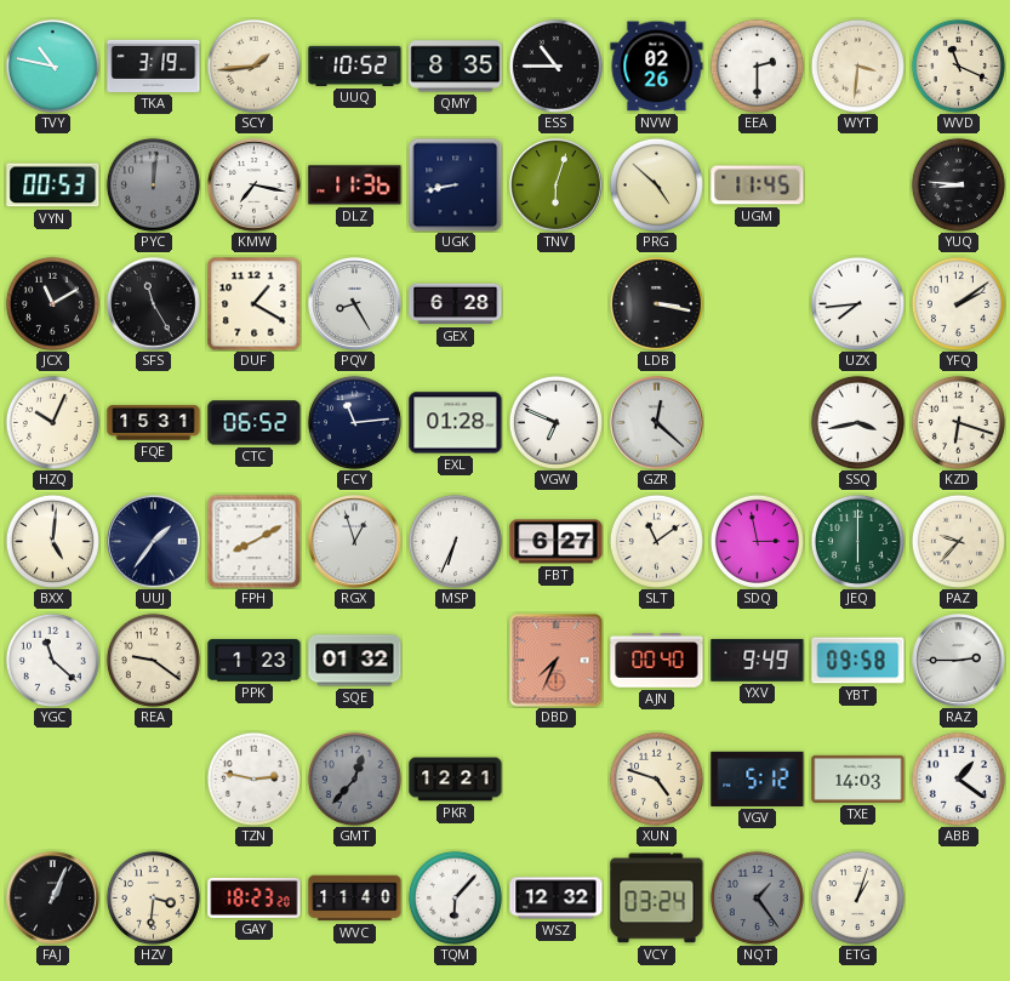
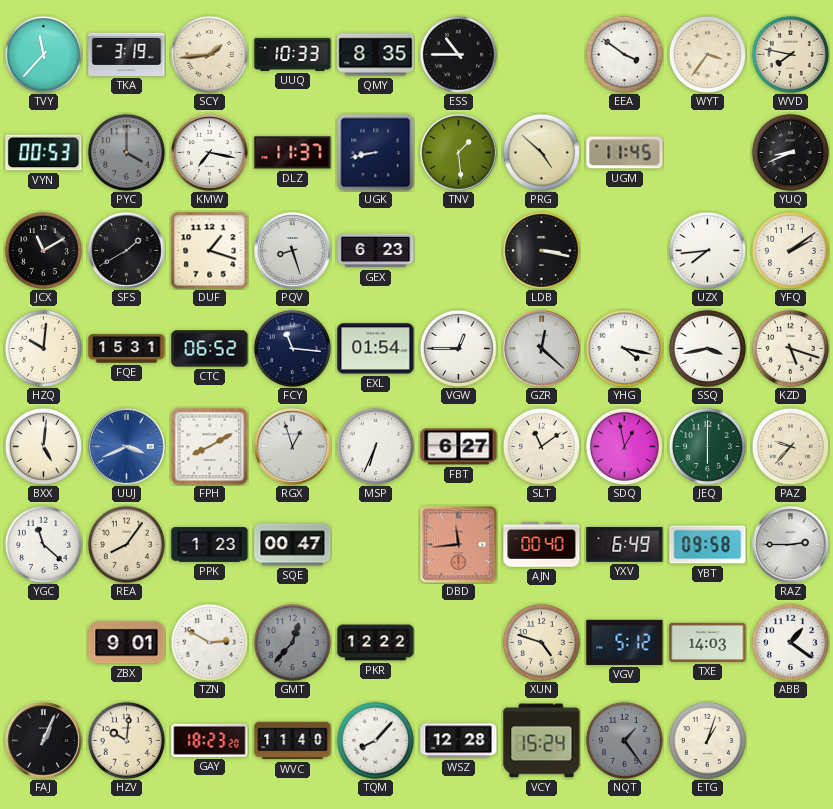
TVY: 10:47 -> 11:37
UUQ: 10:52 -> 10:33
NVW: 02:26 -> none
EEA: 2:30 -> 3:51
WYT: 3:31 -> 3:36
WVD: 11:19 -> 7:47
PYC: 12:01 -> 4:00
DLZ: 11:36 -> 11:37
TNV: 6:03 -> 1:29
YUQ: 8:46 -> 8:41
SFS: 11:25 -> 1:40
DUF: 1:20 -> 1:18
PQV: 8:25 -> 8:27
GEX: 6:28 -> 6:23
HZQ: 10:04 -> 10:01
FCY: 11:14 -> 11:16
EXL: 01:28 -> 01:54
VGW: 6:49 -> 12:45
YHG: none -> 4:17
KZD: 6:18 -> 5:18
UUJ: 1:36 -> 3:41
UUJ dial: navy -> blue
SDQ: 2:58 -> 12:58
REA: 9:21 -> 8:06
SQE: 01:32 -> 00:47
DBD: 7:34 -> 11:44
YXV: 9:49 -> 6:49
ZBX: none -> 9:01
TZN: 2:47 -> 2:50
PKR: 12:21 -> 12:22
HZV: 3:31 -> 10:01
TQM: 6:07 -> 8:07
WSZ: 12:32 -> 12:28
VCY: 03:24 -> 15:24
